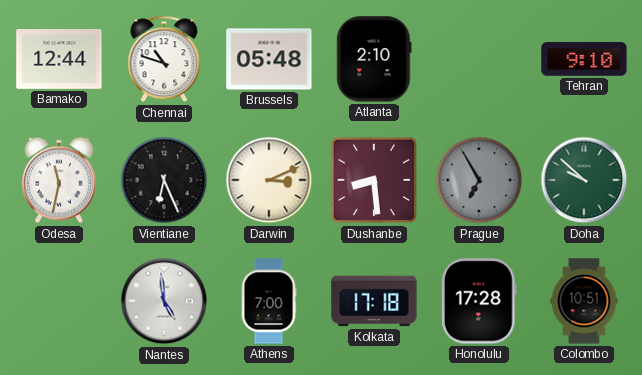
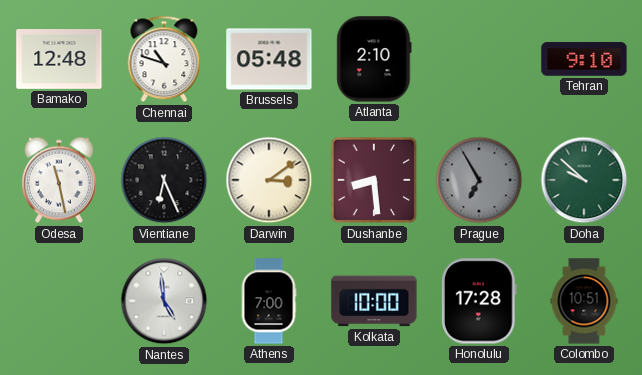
Bamako: 12:44 -> 12:48
Odesa: 11:32 -> 11:28
Darwin: 3:11 -> 3:09
Kolkata: 17:18 -> 10:00
